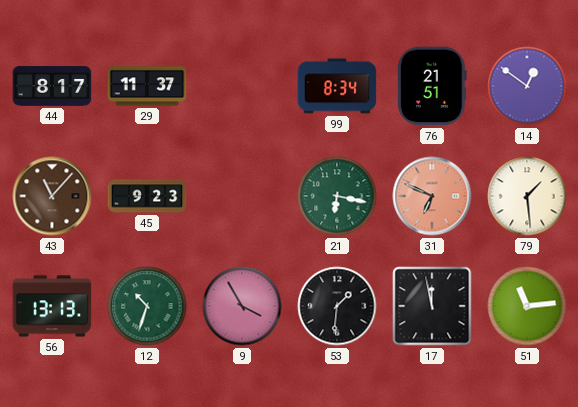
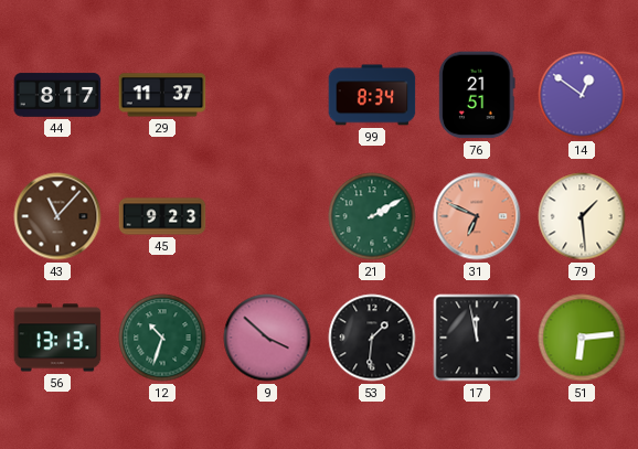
21: 6:17 -> 2:10
9: 3:55 -> 3:52
51: 11:14 -> 6:14
